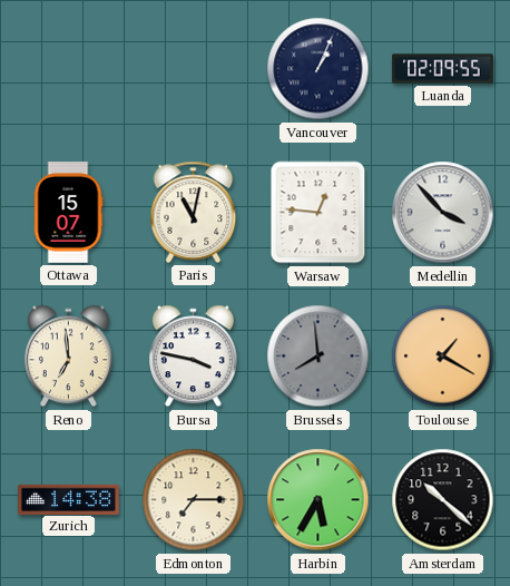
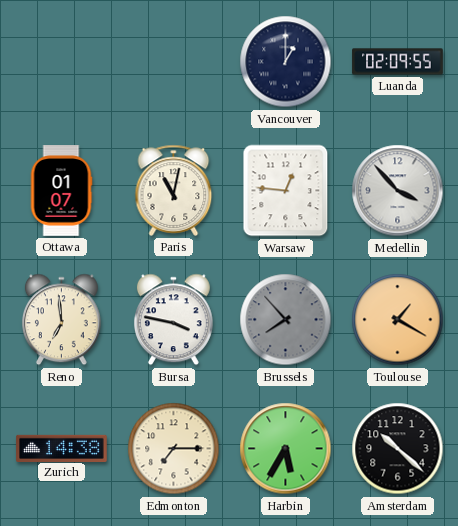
Vancouver: 1:04 -> 1:00
Ottawa: 15:07 -> 01:07
Brussels: 7:59 -> 7:53
